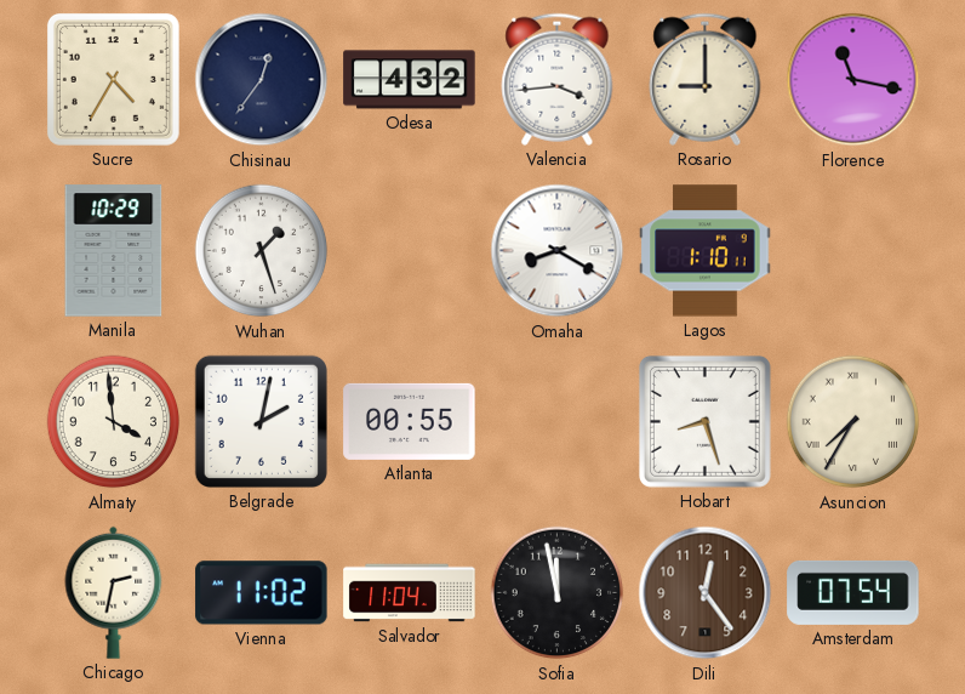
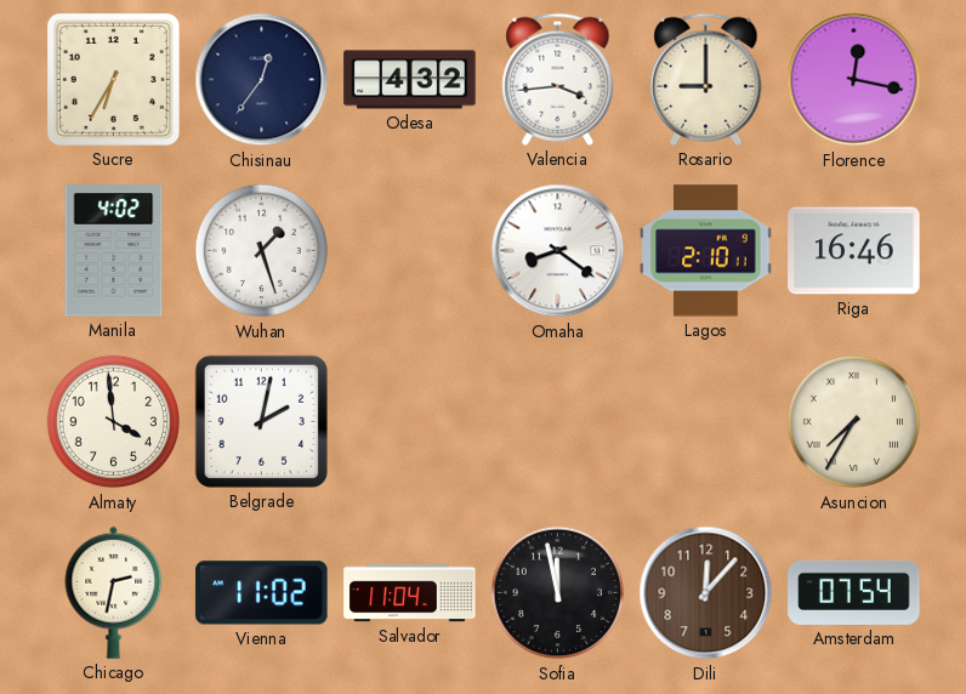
Sucre: 4:35 -> 6:35
Florence: 11:17 -> 12:17
Manila: 10:29 -> 4:02
Omaha: 8:20 -> 8:21
Lagos: 1:10 -> 2:10
Riga: none -> 16:46
Atlanta: 00:55 -> none
Hobart: 8:27 -> none
Dili: 12:24 -> 12:07
